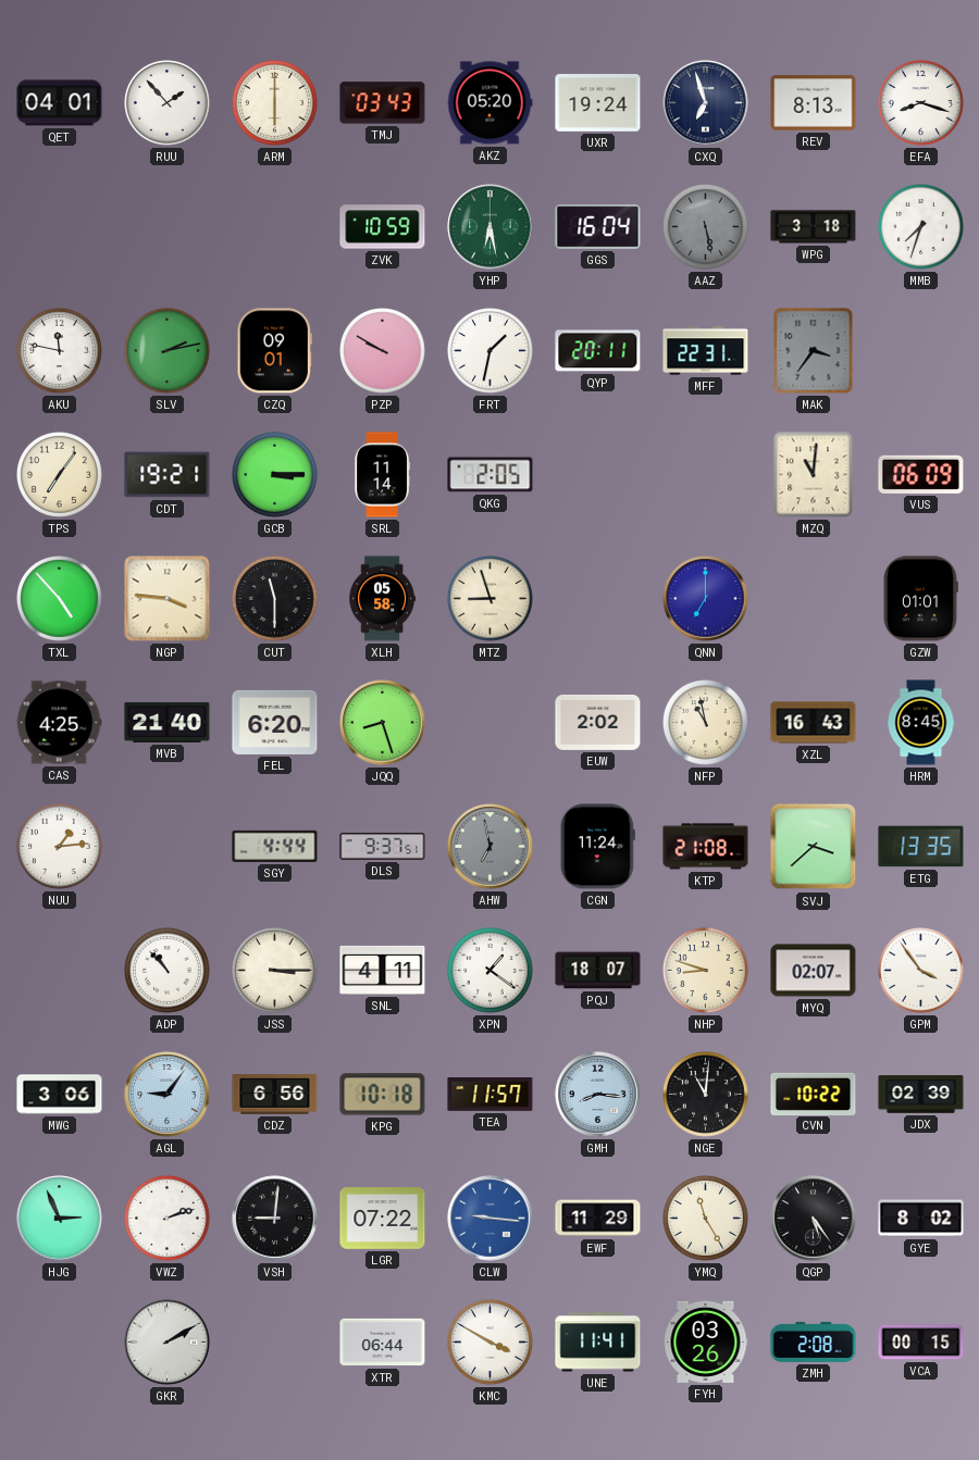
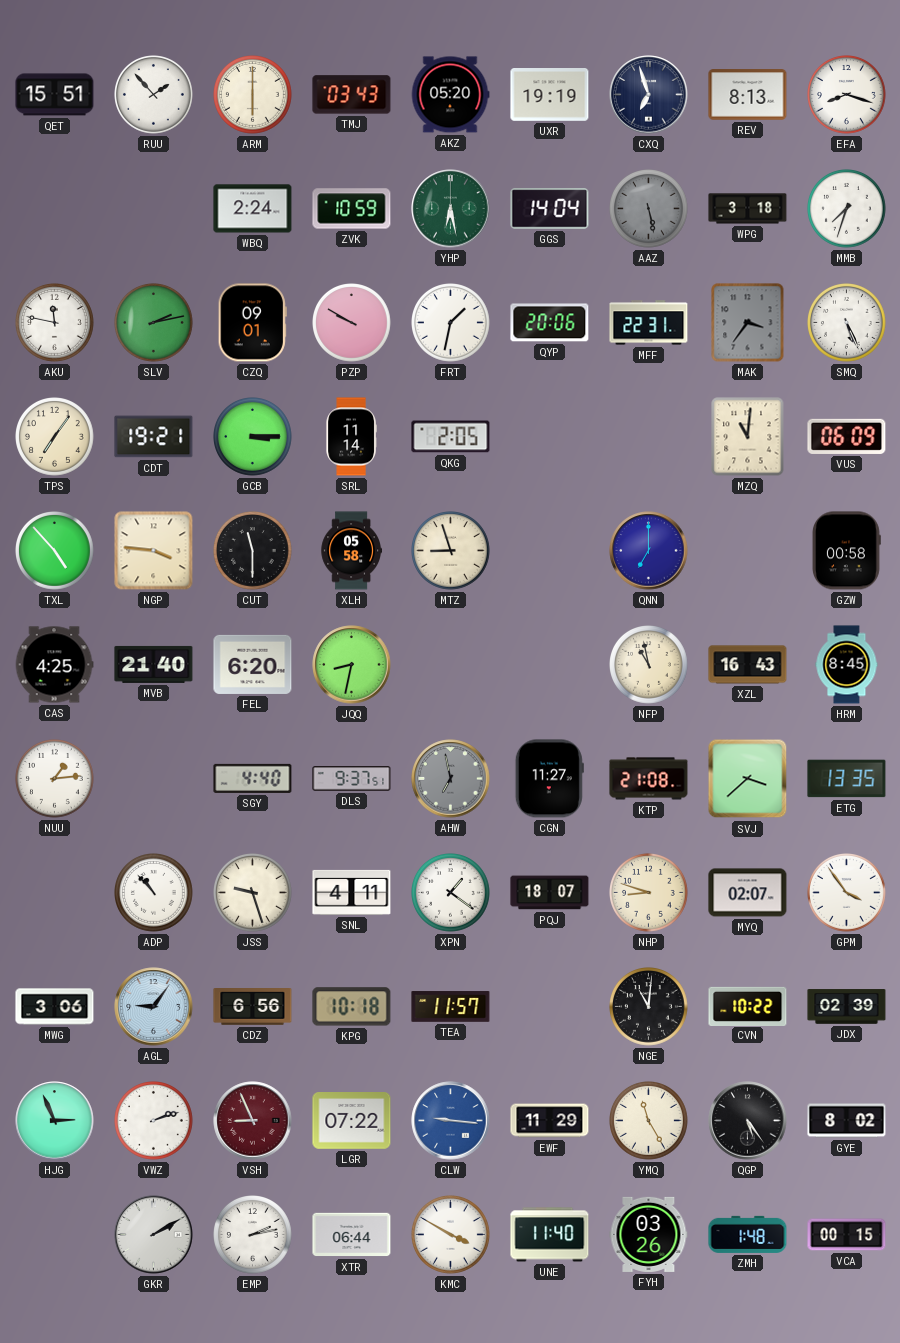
QET: 04:01 -> 15:51
UXR: 19:24 -> 19:19
WBQ: none -> 2:24
GGS: 16:04 -> 14:04
QYP: 20:11 -> 20:06
SMQ: none -> 5:26
GZW: 01:01 -> 00:58
JQQ: 8:27 -> 8:32
EUW: 2:02 -> none
SGY: 4:44 -> 4:40
CGN: 11:24 -> 11:27
JSS: 3:15 -> 9:27
GMH: 8:16 -> none
VSH: 9:01 -> 8:56
VSH dial: black -> burgundy
EMP: none -> 2:13
UNE: 11:41 -> 11:40
ZMH: 2:08 -> 1:48
